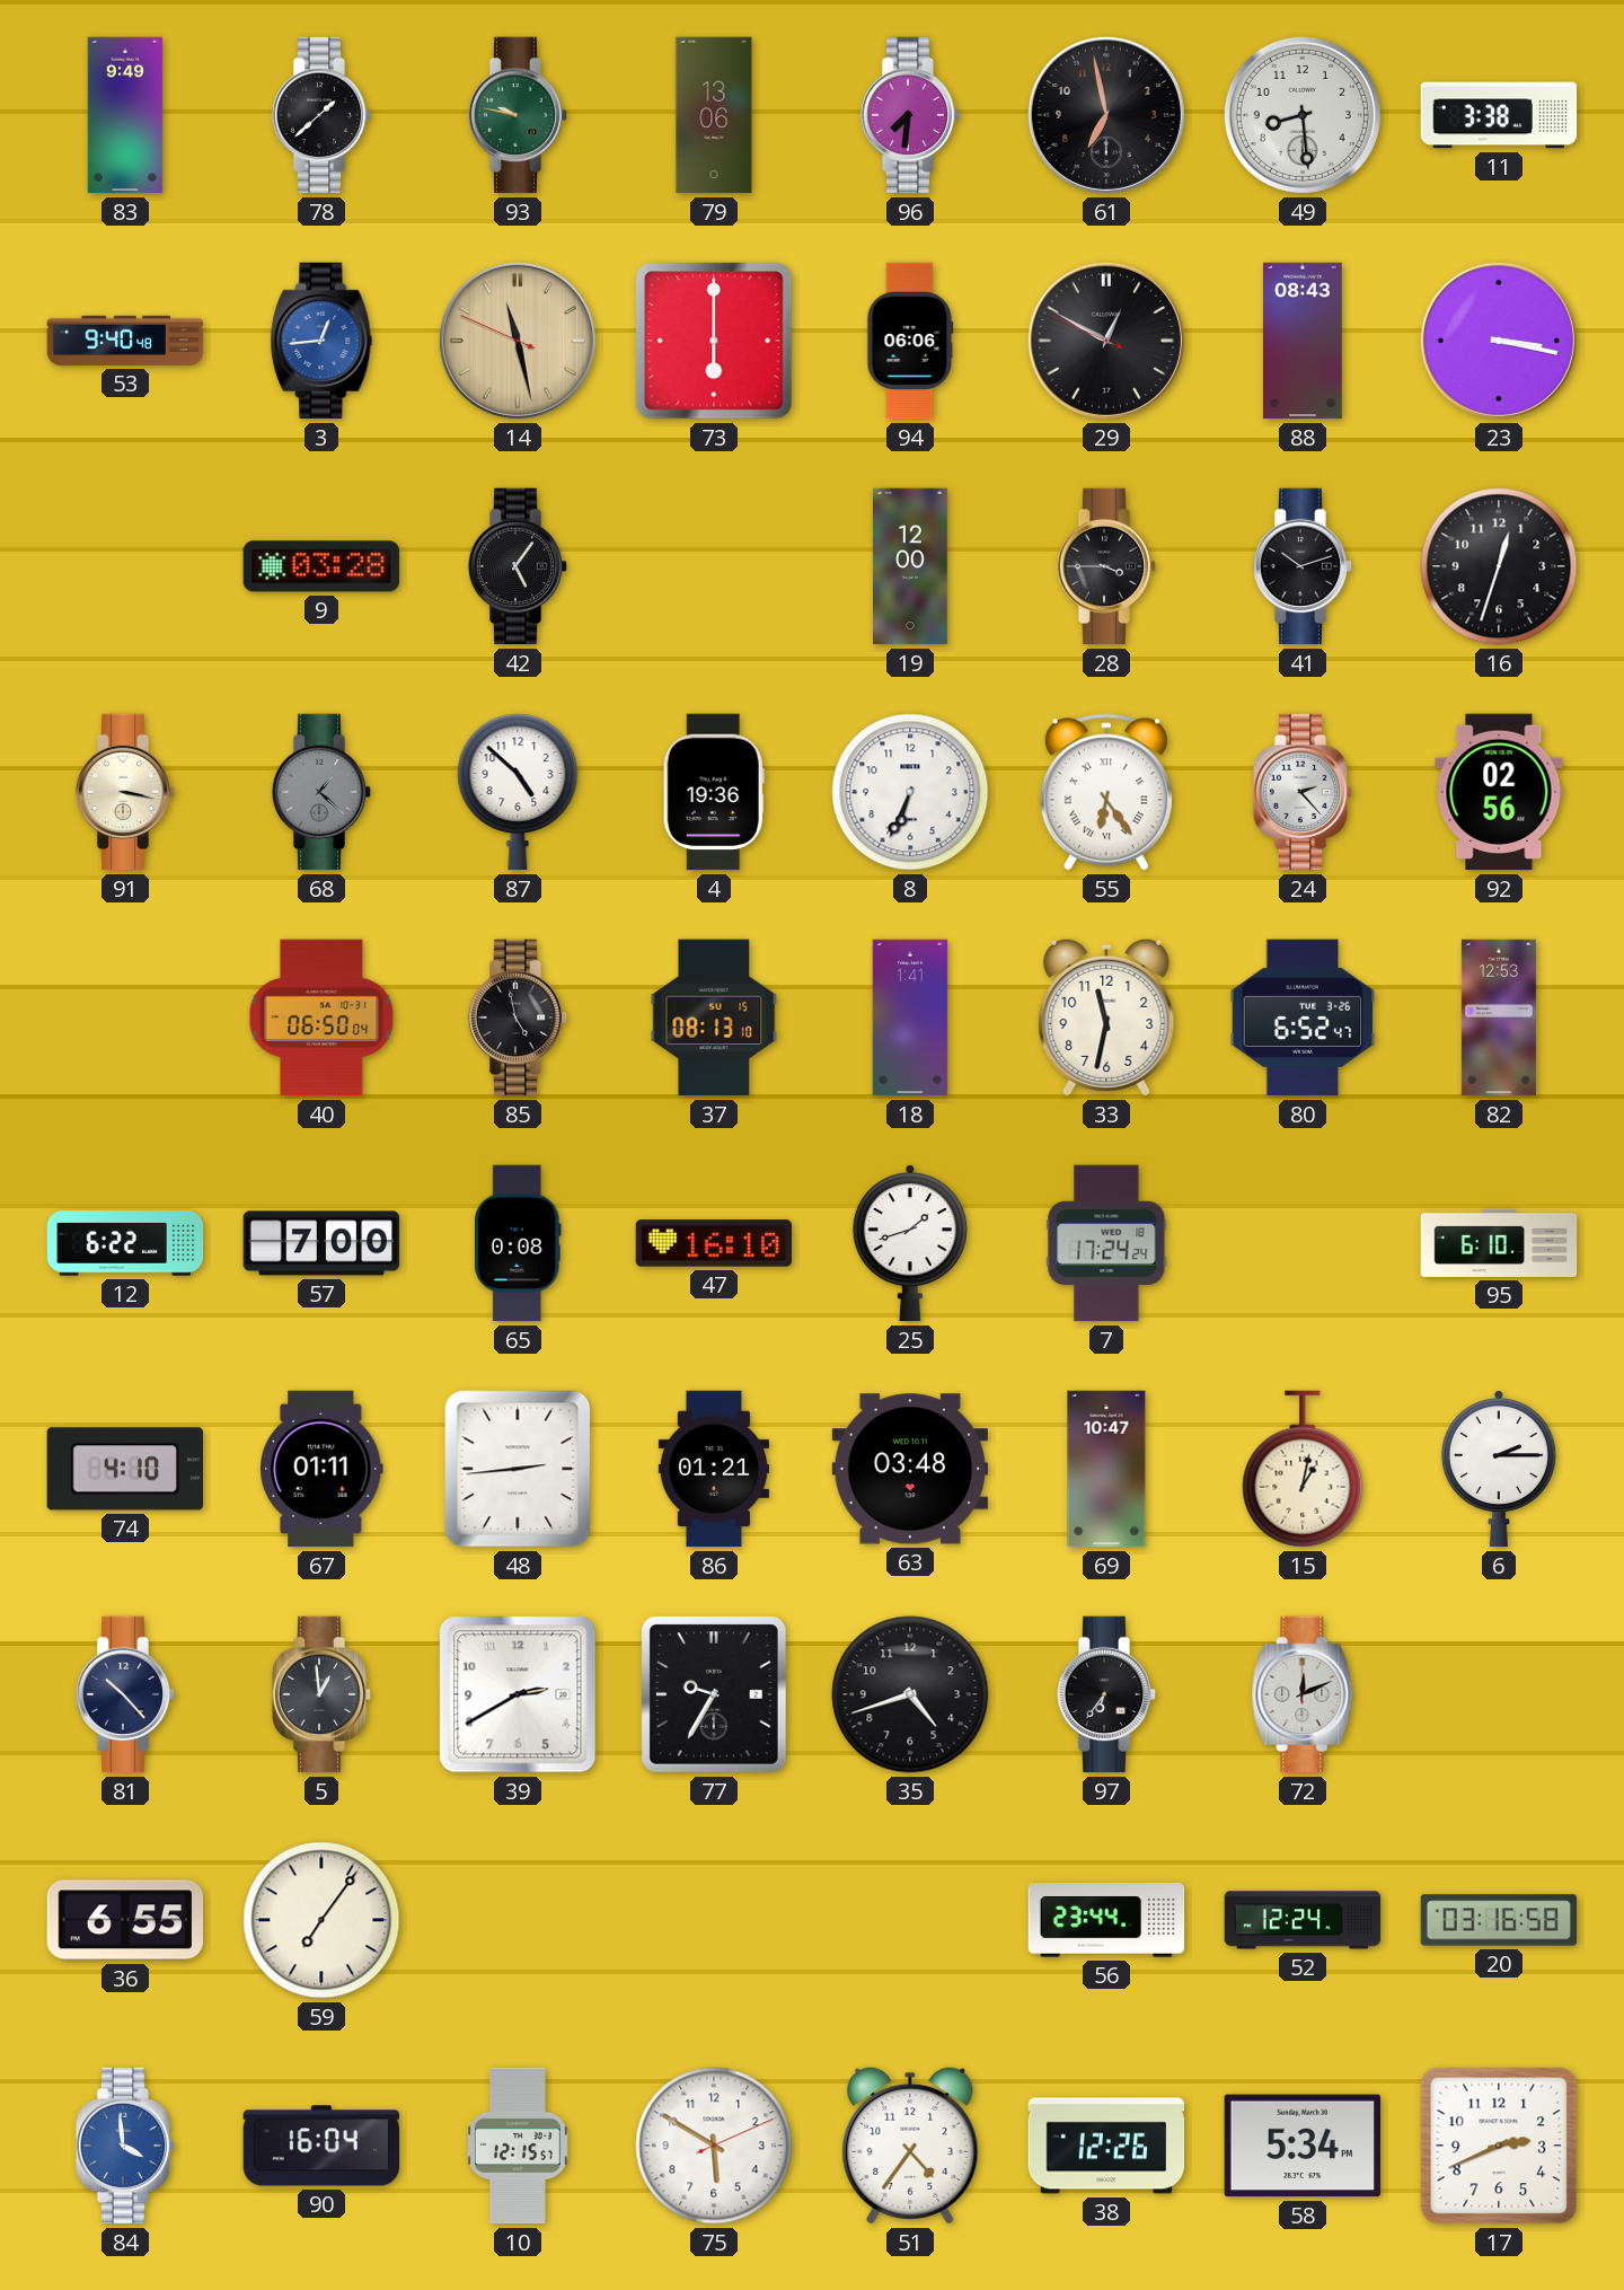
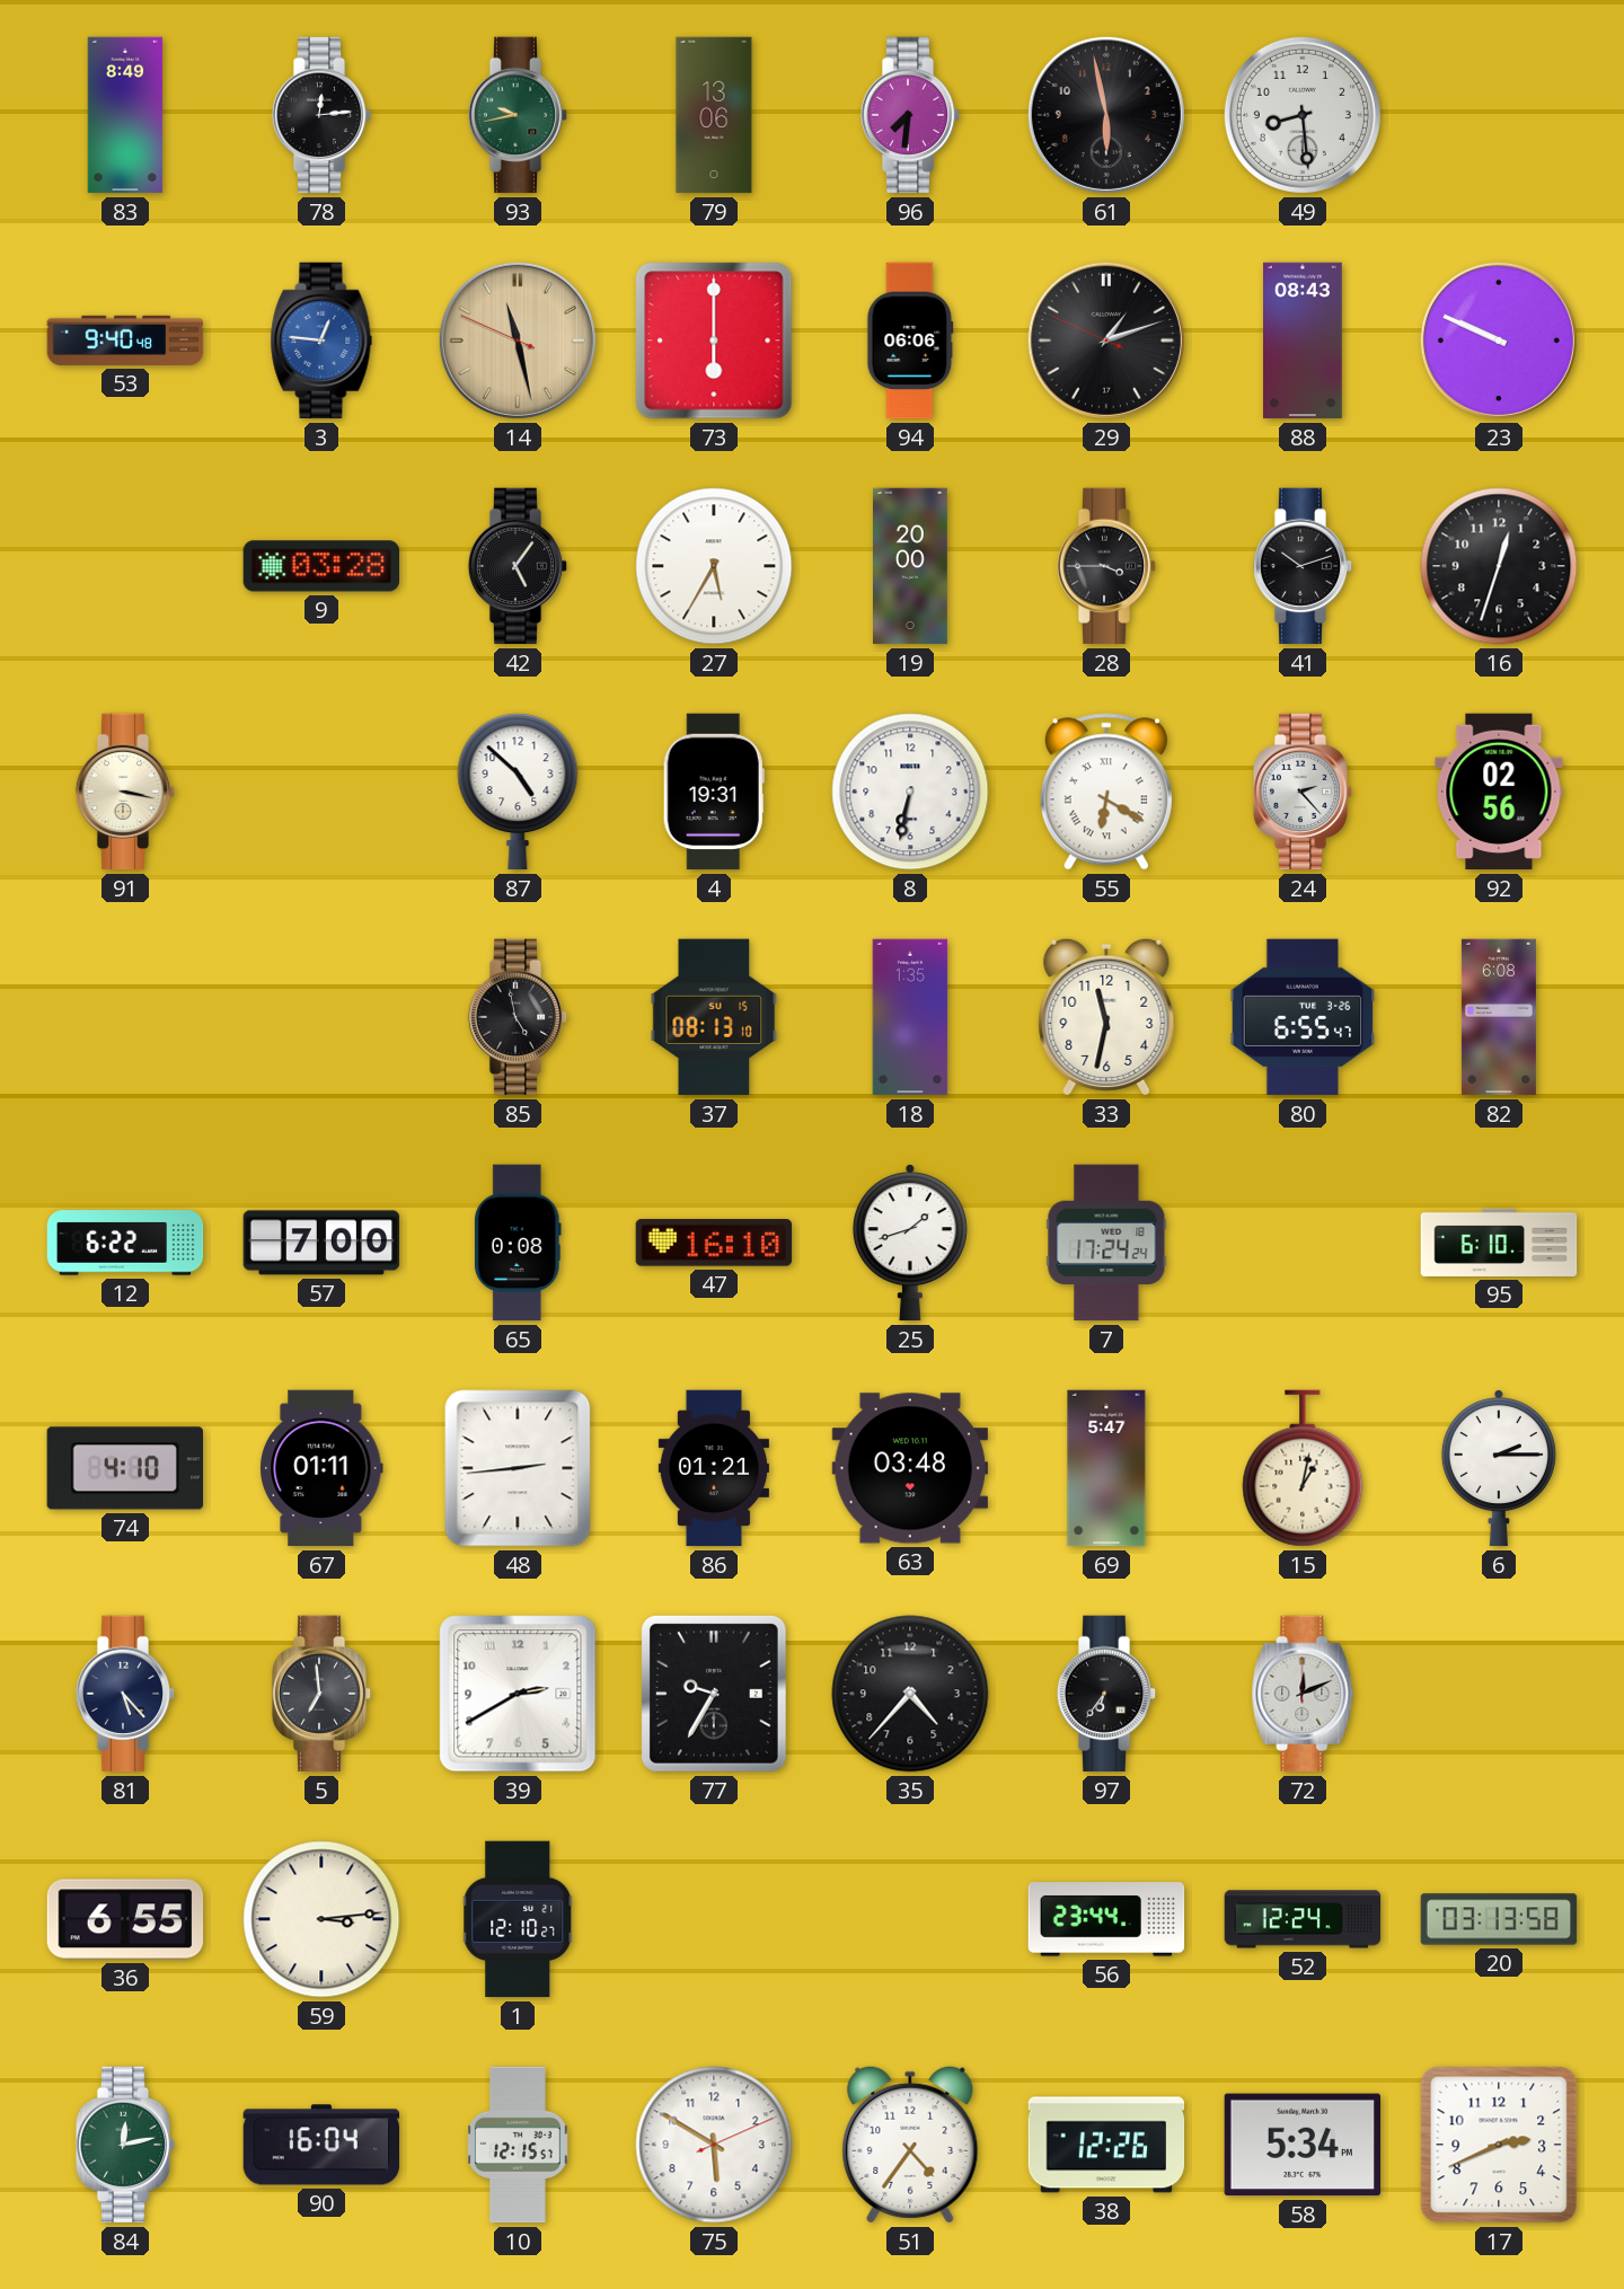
83: 9:49 -> 8:49
78: 1:38 -> 12:14
93: 9:47 -> 9:43
61: 6:58 -> 5:58
11: 3:38 -> none
3: 12:44 -> 12:46
29: 12:49 -> 1:11
23: 3:17 -> 9:49
27: none -> 5:35
19: 12:00 -> 20:00
68: 1:22 -> none
4: 19:36 -> 19:31
8: 6:34 -> 6:32
55: 6:24 -> 6:20
40: 06:50 -> none
18: 1:41 -> 1:35
80: 6:52 -> 6:55
82: 12:53 -> 6:08
69: 10:47 -> 5:47
81: 10:23 -> 5:23
5: 12:59 -> 6:59
35: 4:42 -> 4:37
59: 7:06 -> 3:14
1: none -> 12:10
20: 03:16 -> 03:13
84: 3:59 -> 12:13
84 dial: blue -> green
